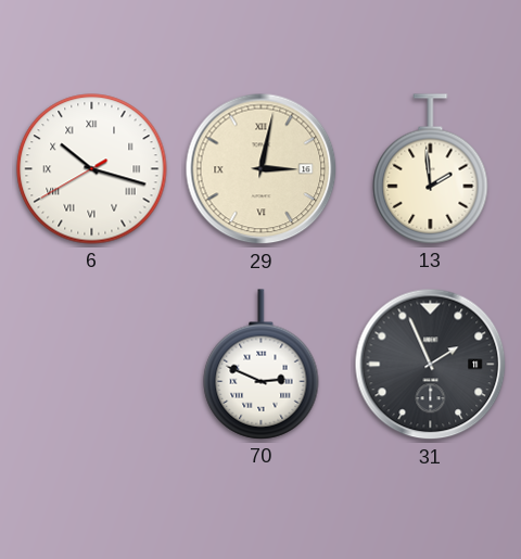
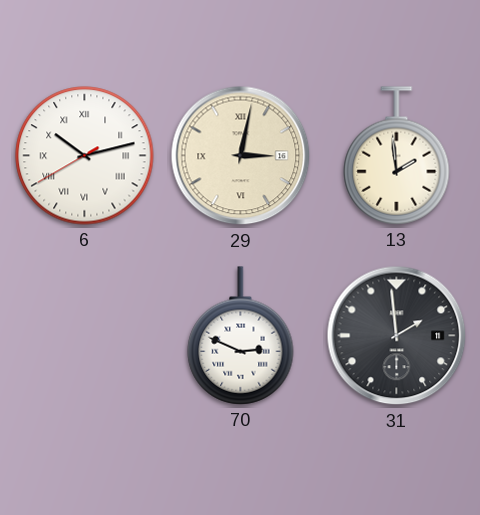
6: 10:17 -> 10:12
31: 1:56 -> 1:59
